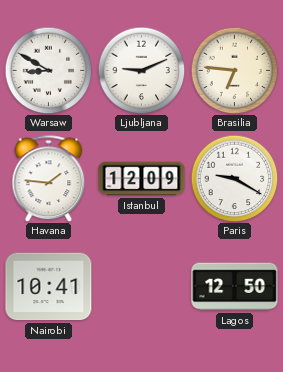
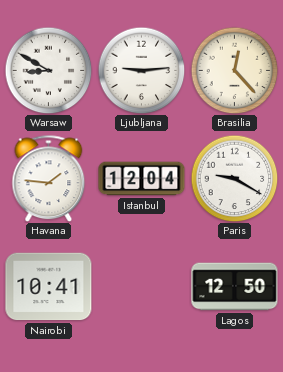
Ljubljana: 9:11 -> 9:14
Brasilia: 6:46 -> 12:23
Istanbul: 12:09 -> 12:04
